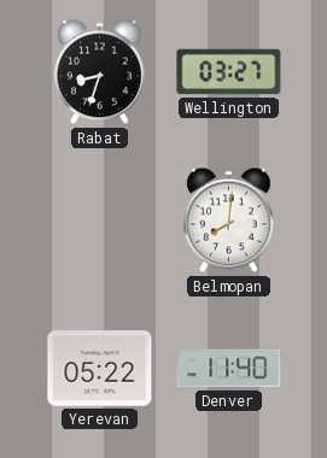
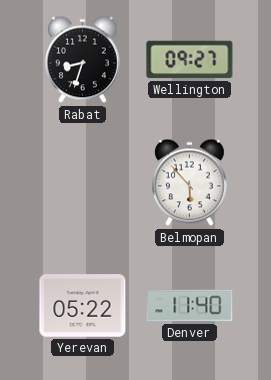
Wellington: 03:27 -> 09:27
Belmopan: 8:01 -> 5:53
